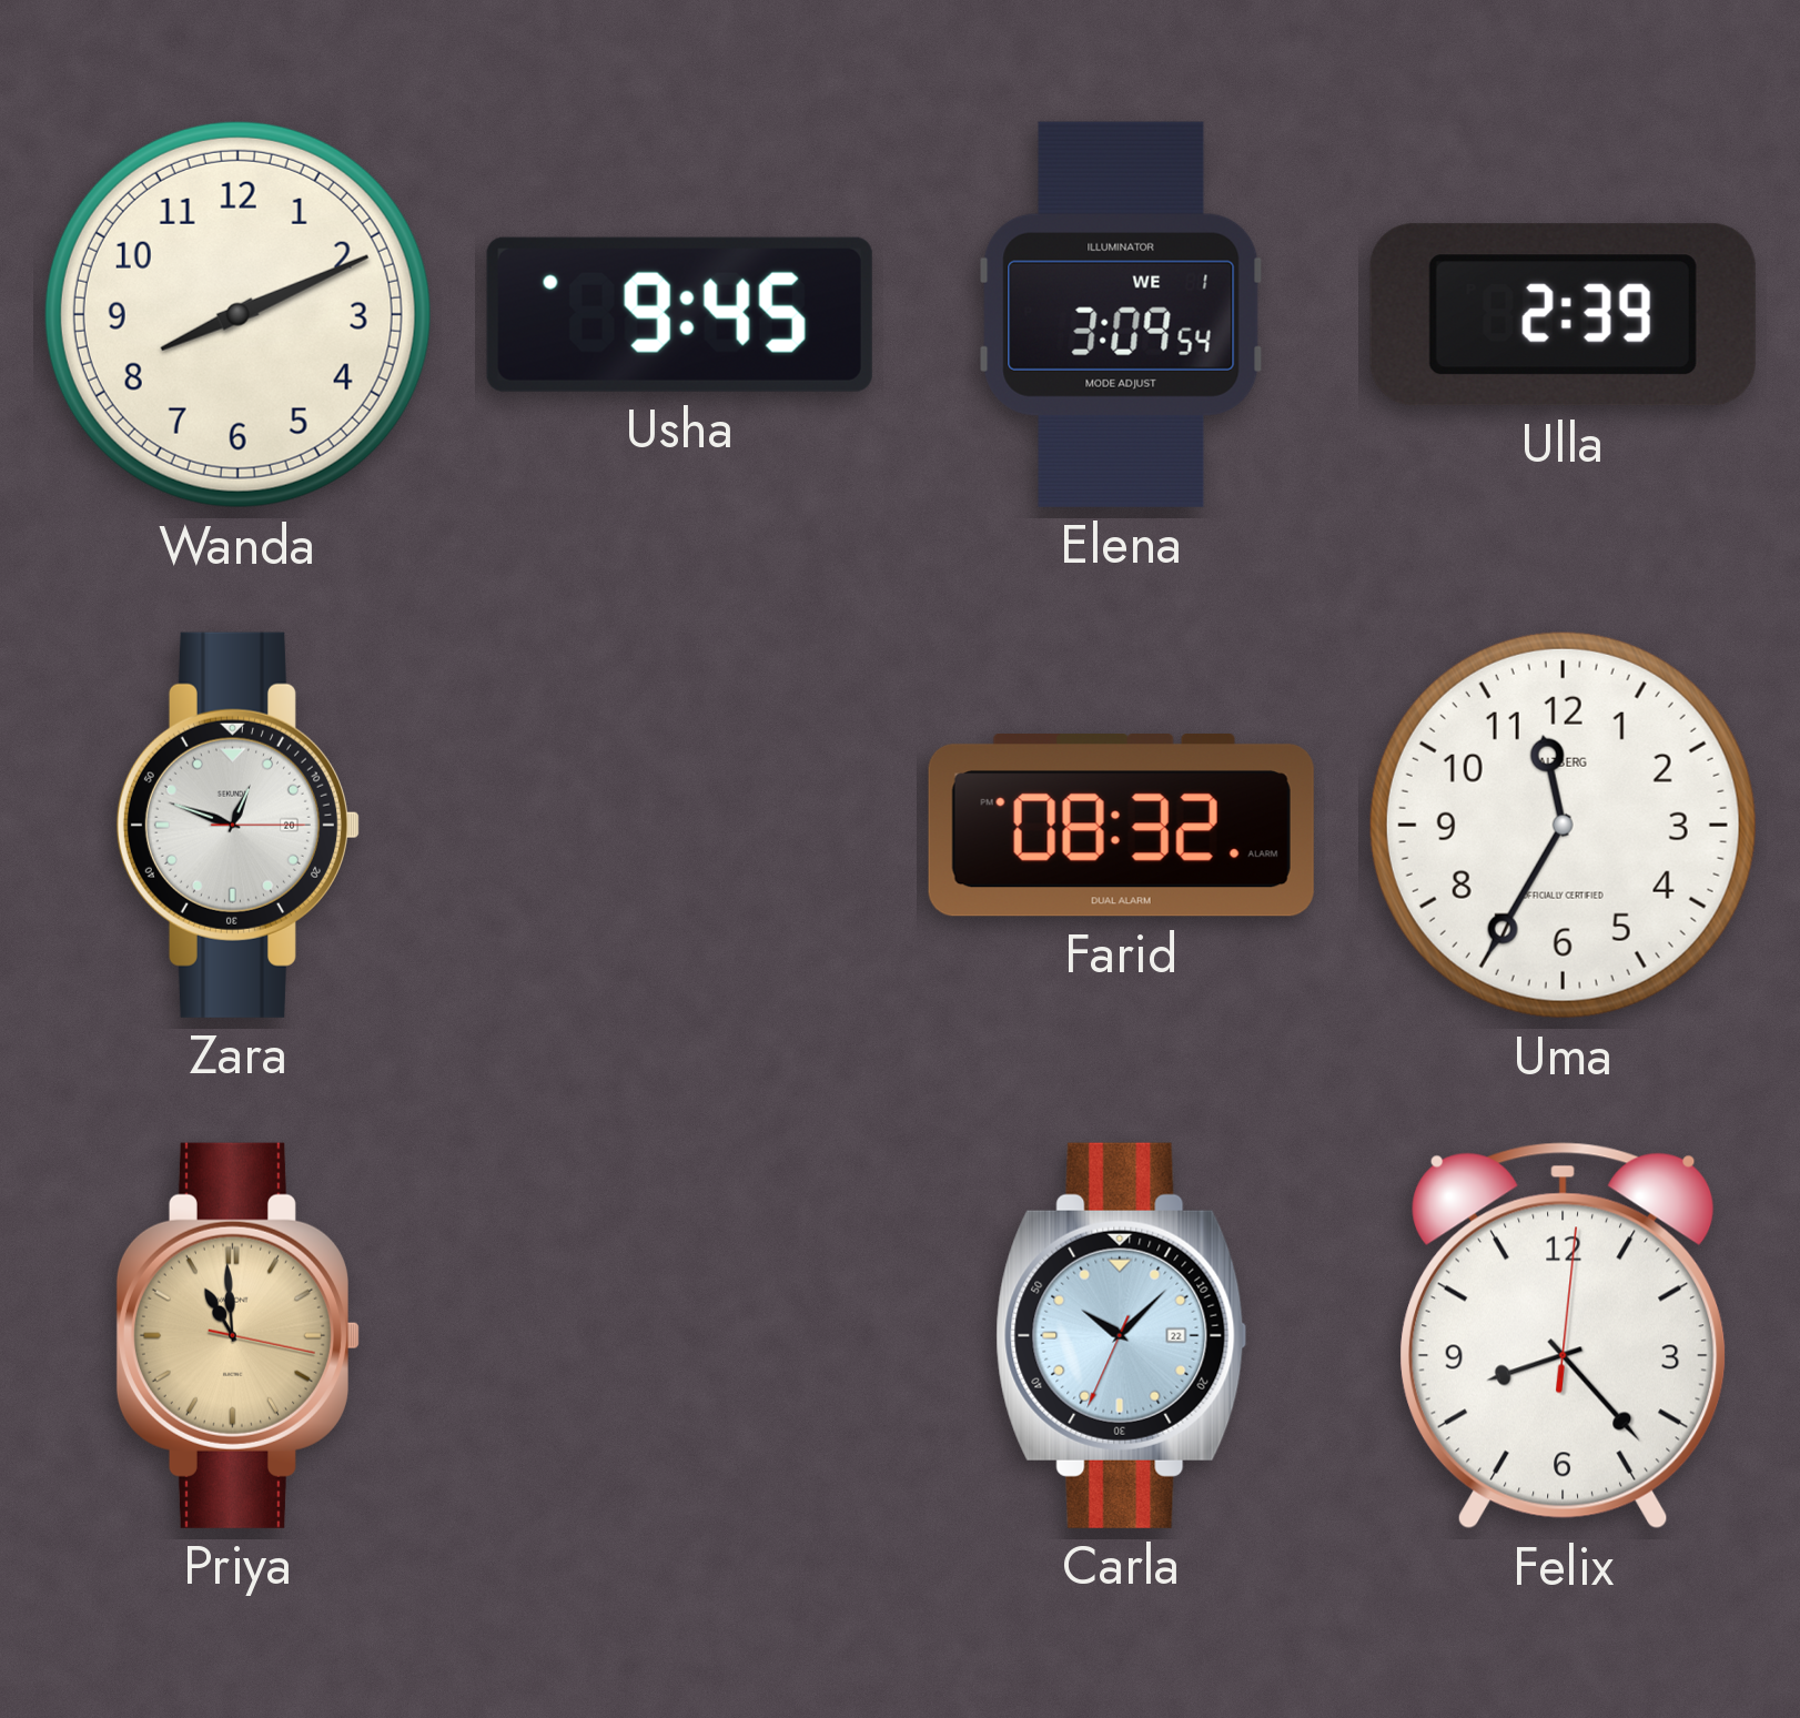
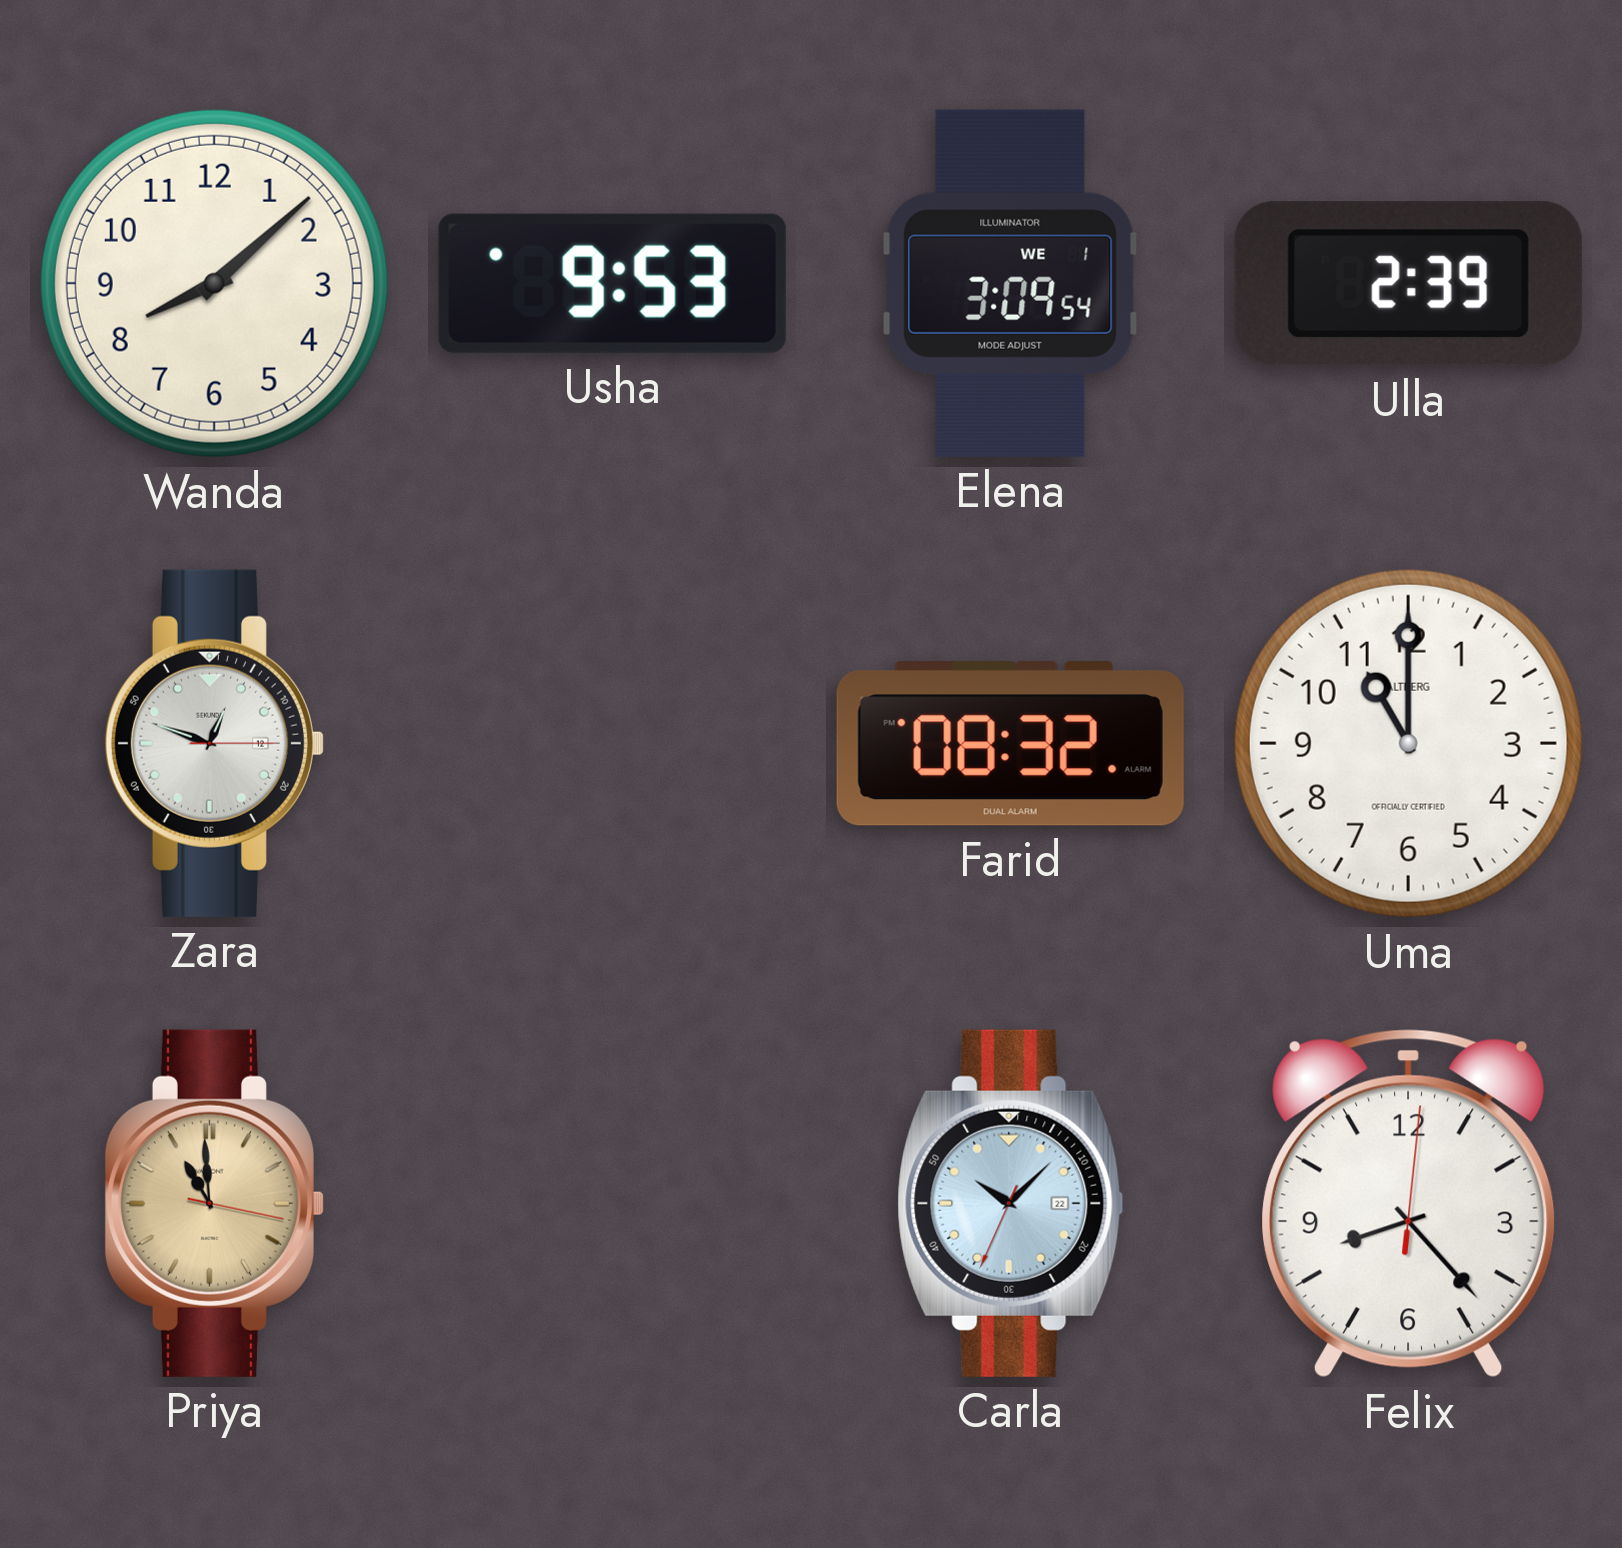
Wanda: 8:11 -> 8:08
Usha: 9:45 -> 9:53
Zara date: 20 -> 12
Uma: 11:35 -> 11:00
